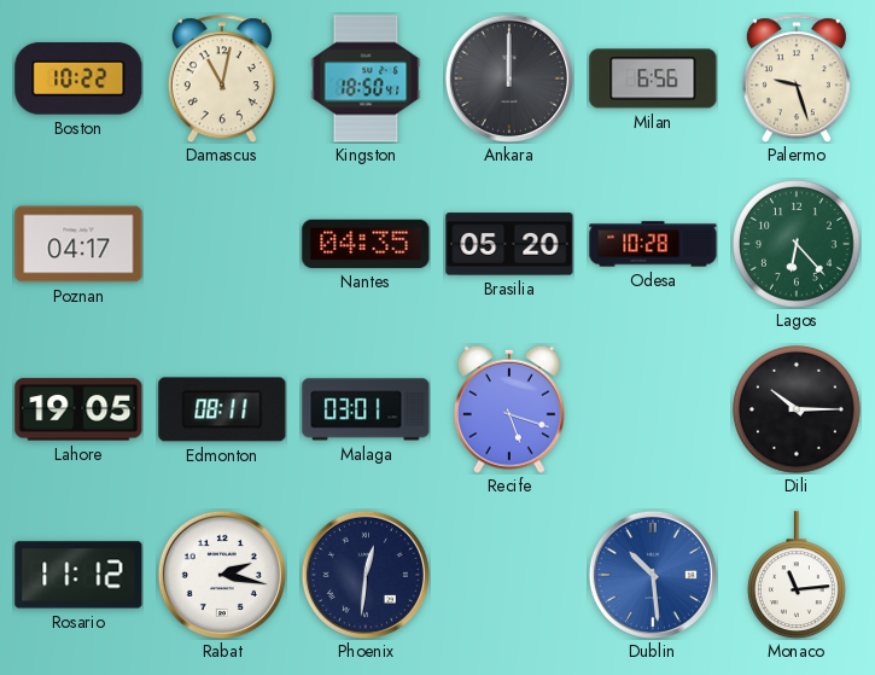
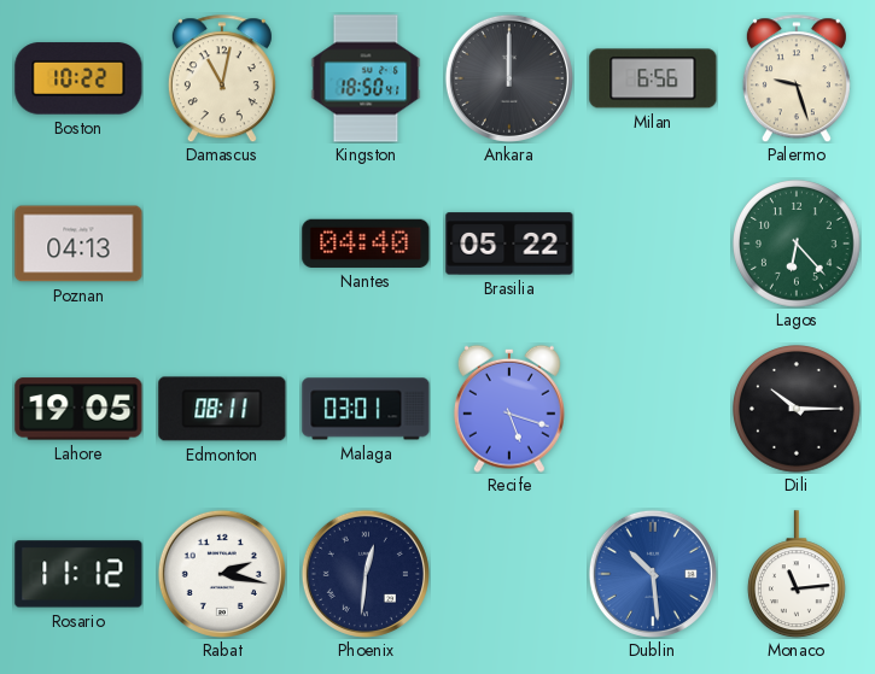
Poznan: 04:17 -> 04:13
Nantes: 04:35 -> 04:40
Brasilia: 05:20 -> 05:22
Odesa: 10:28 -> none
